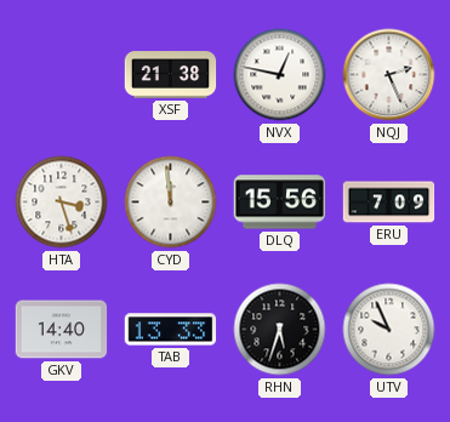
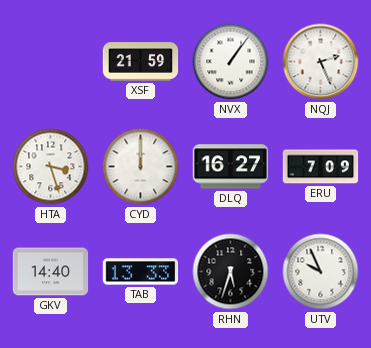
XSF: 21:38 -> 21:59
NVX: 12:47 -> 1:06
CYD: 11:59 -> 12:00
DLQ: 15:56 -> 16:27
